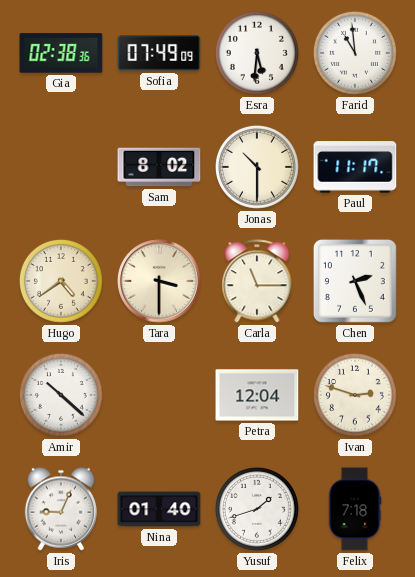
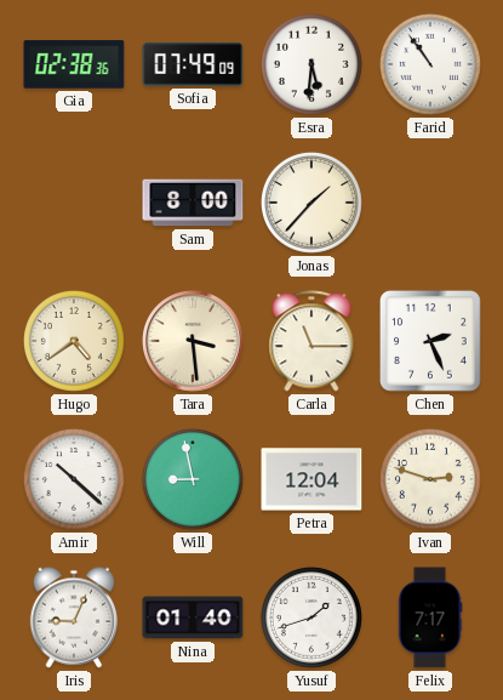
Farid: 10:59 -> 10:54
Sam: 8:02 -> 8:00
Jonas: 10:30 -> 1:37
Paul: 11:17 -> none
Tara: 3:30 -> 3:29
Will: none -> 8:58
Felix: 7:18 -> 7:17
